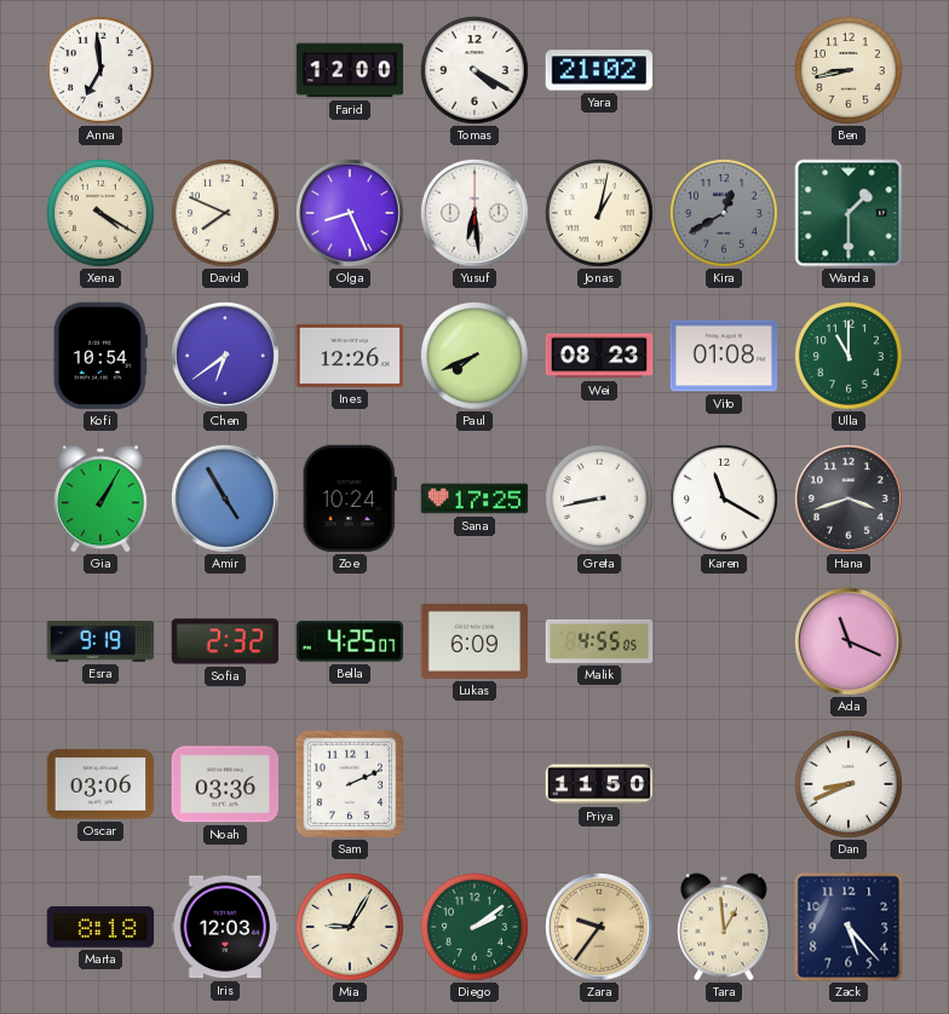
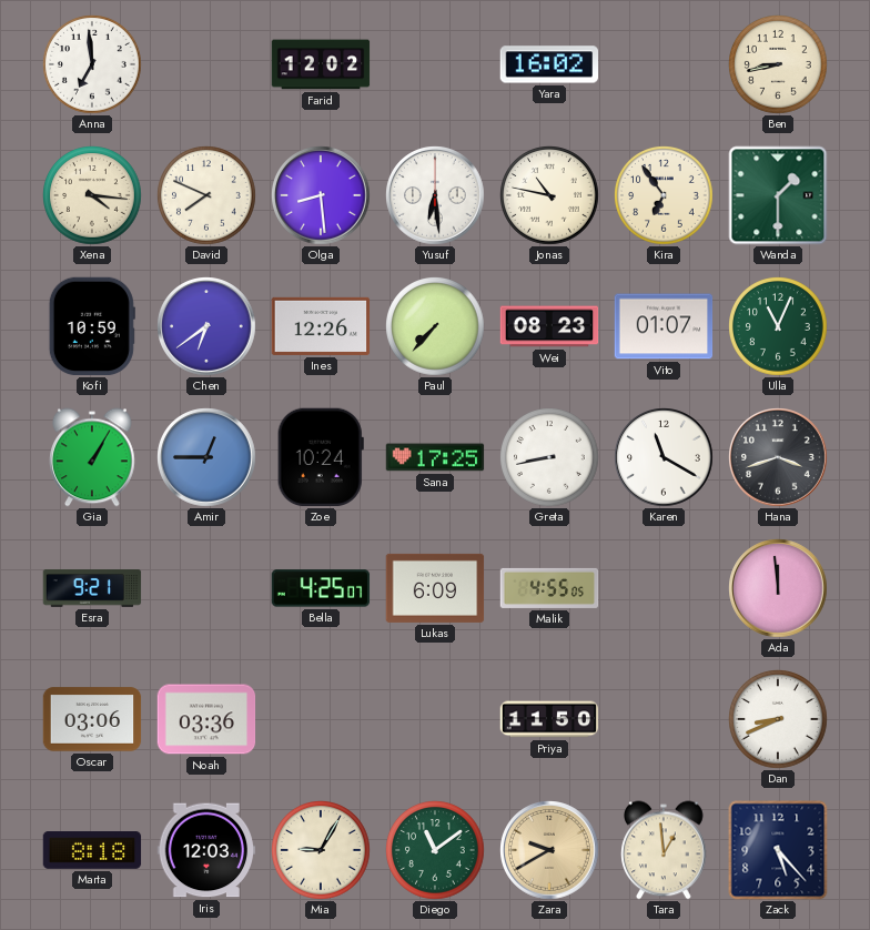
Farid: 12:00 -> 12:02
Tomas: 4:20 -> none
Yara: 21:02 -> 16:02
Xena: 4:20 -> 4:16
Olga: 8:26 -> 8:29
Jonas: 1:02 -> 10:47
Kira: 12:40 -> 6:54
Kira dial: grey -> cream
Kofi: 10:54 -> 10:59
Paul: 7:41 -> 7:37
Vito: 01:08 -> 01:07
Ulla: 11:00 -> 11:04
Amir: 4:55 -> 12:45
Esra: 9:19 -> 9:21
Sofia: 2:32 -> none
Ada: 11:19 -> 11:59
Sam: 2:11 -> none
Diego: 2:09 -> 11:09
Zara: 9:36 -> 9:40
